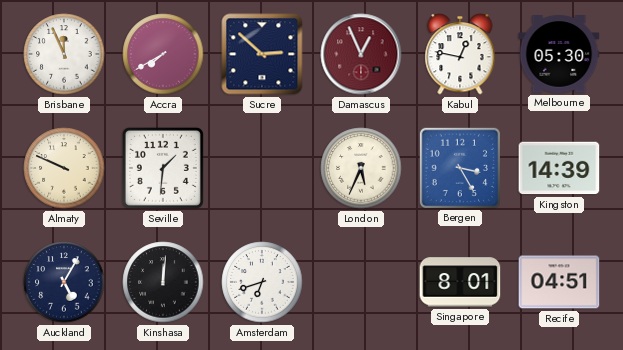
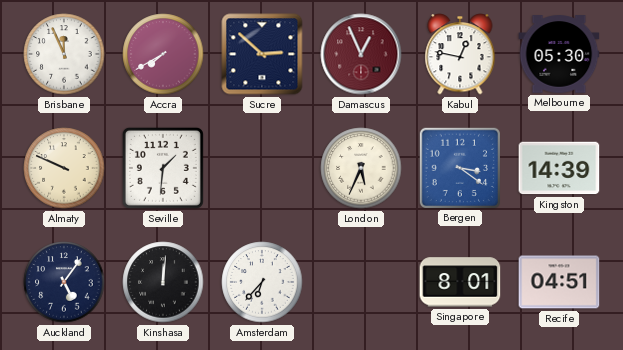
Bergen: 3:25 -> 3:21
Auckland: 5:05 -> 5:06
Amsterdam: 6:42 -> 6:37
